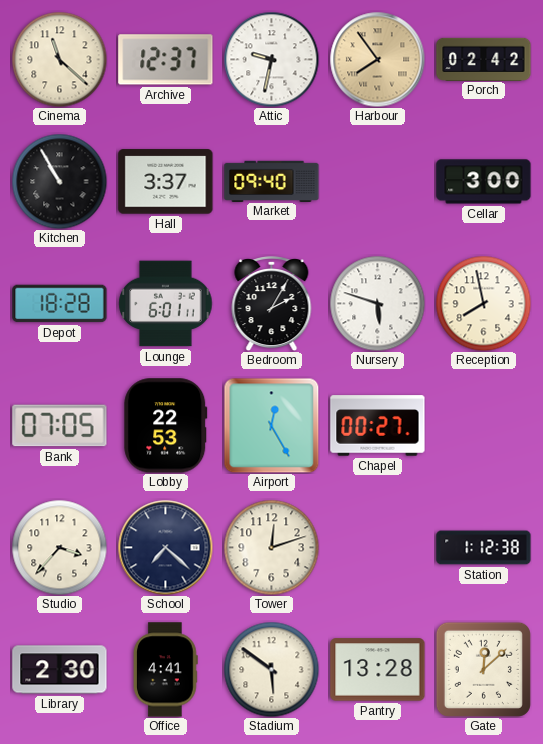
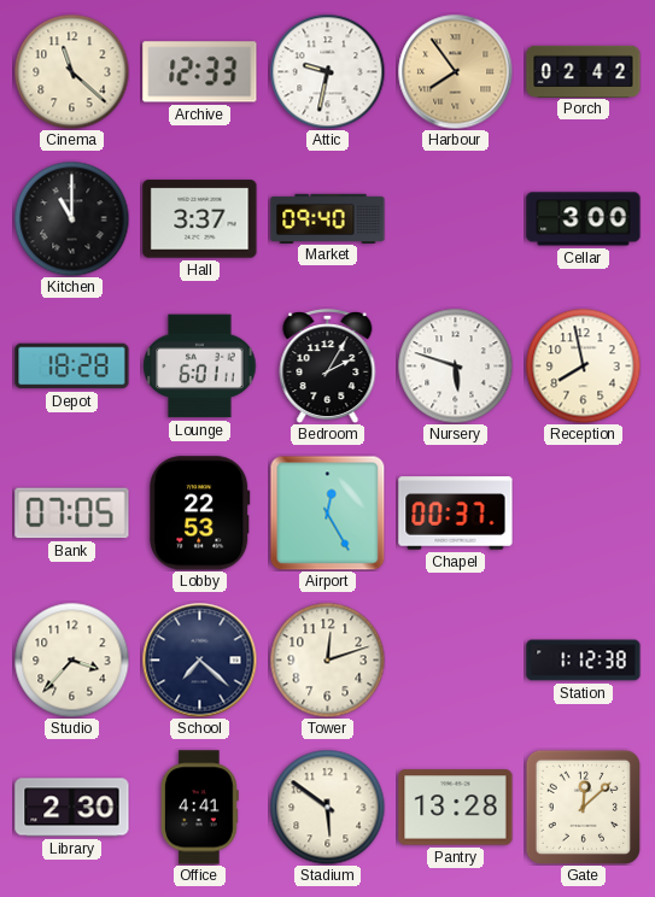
Archive: 12:37 -> 12:33
Kitchen: 10:55 -> 11:00
Chapel: 00:27 -> 00:37
